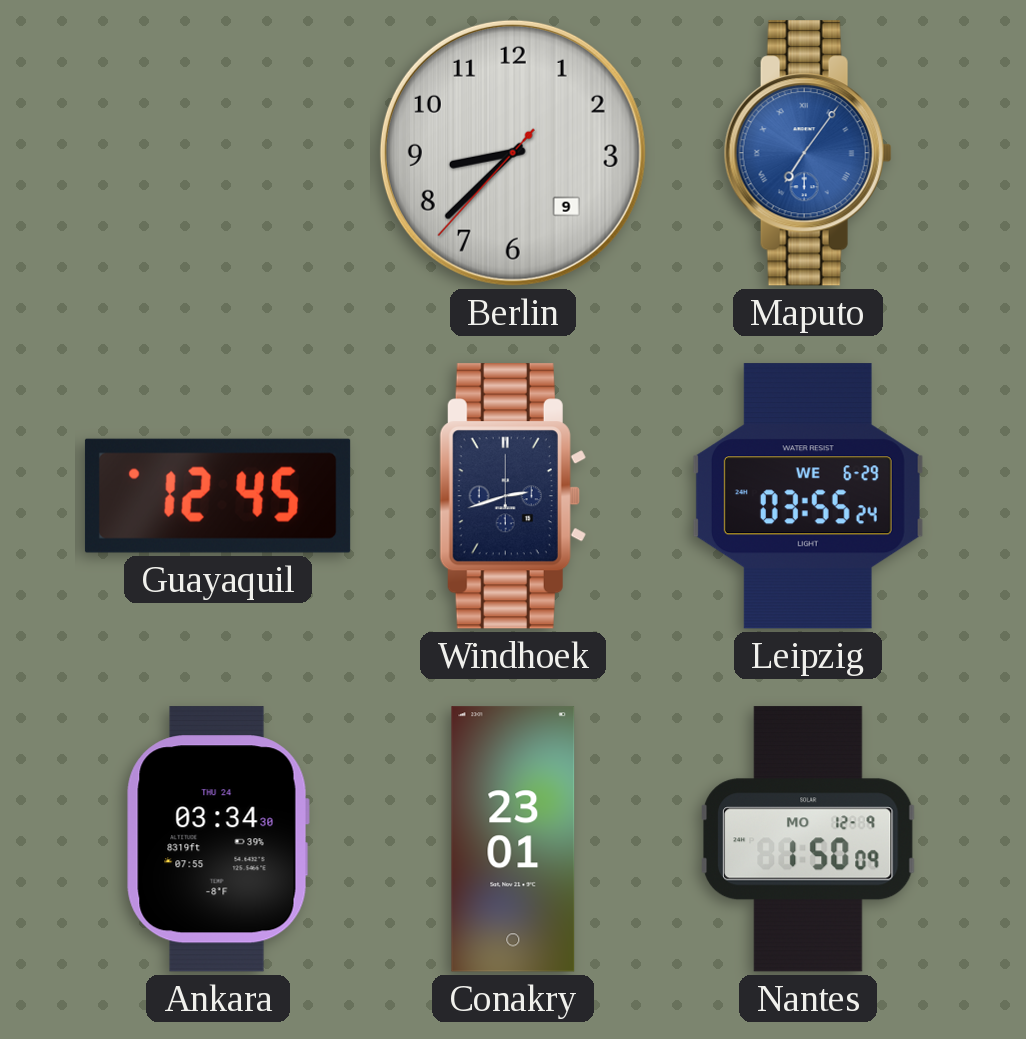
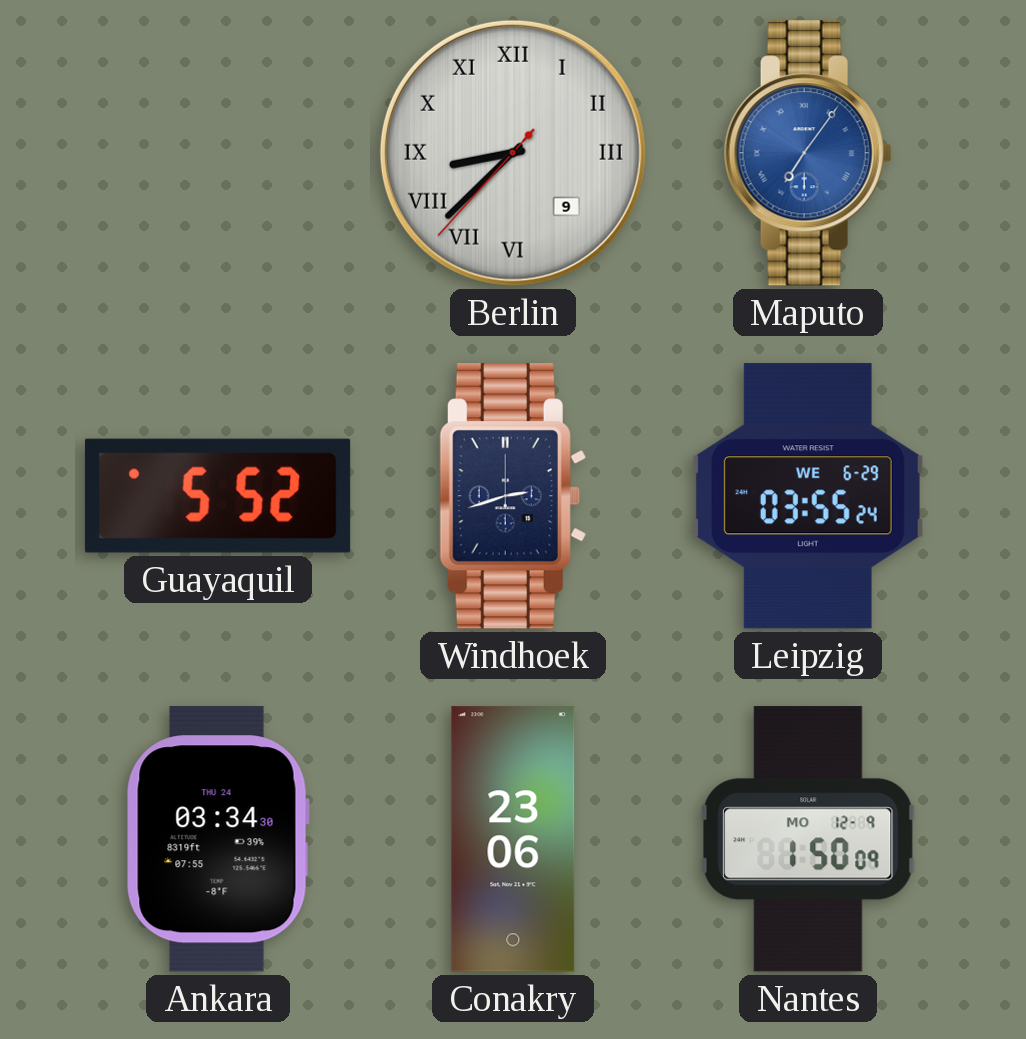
Berlin numerals: Arabic -> Roman
Guayaquil: 12:45 -> 5:52
Conakry: 23:01 -> 23:06
